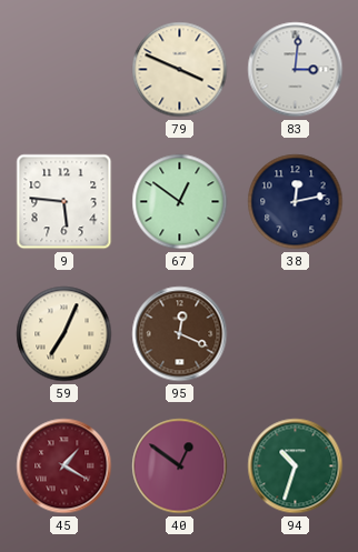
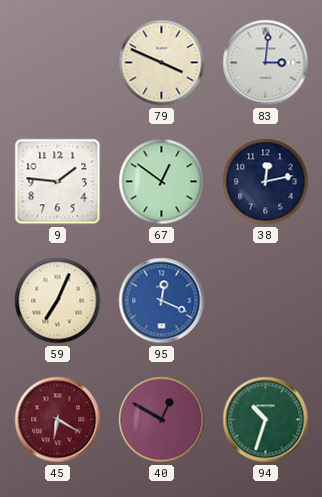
9: 5:46 -> 1:46
95 dial: brown -> blue
45: 1:20 -> 6:20
40: 12:51 -> 12:50
